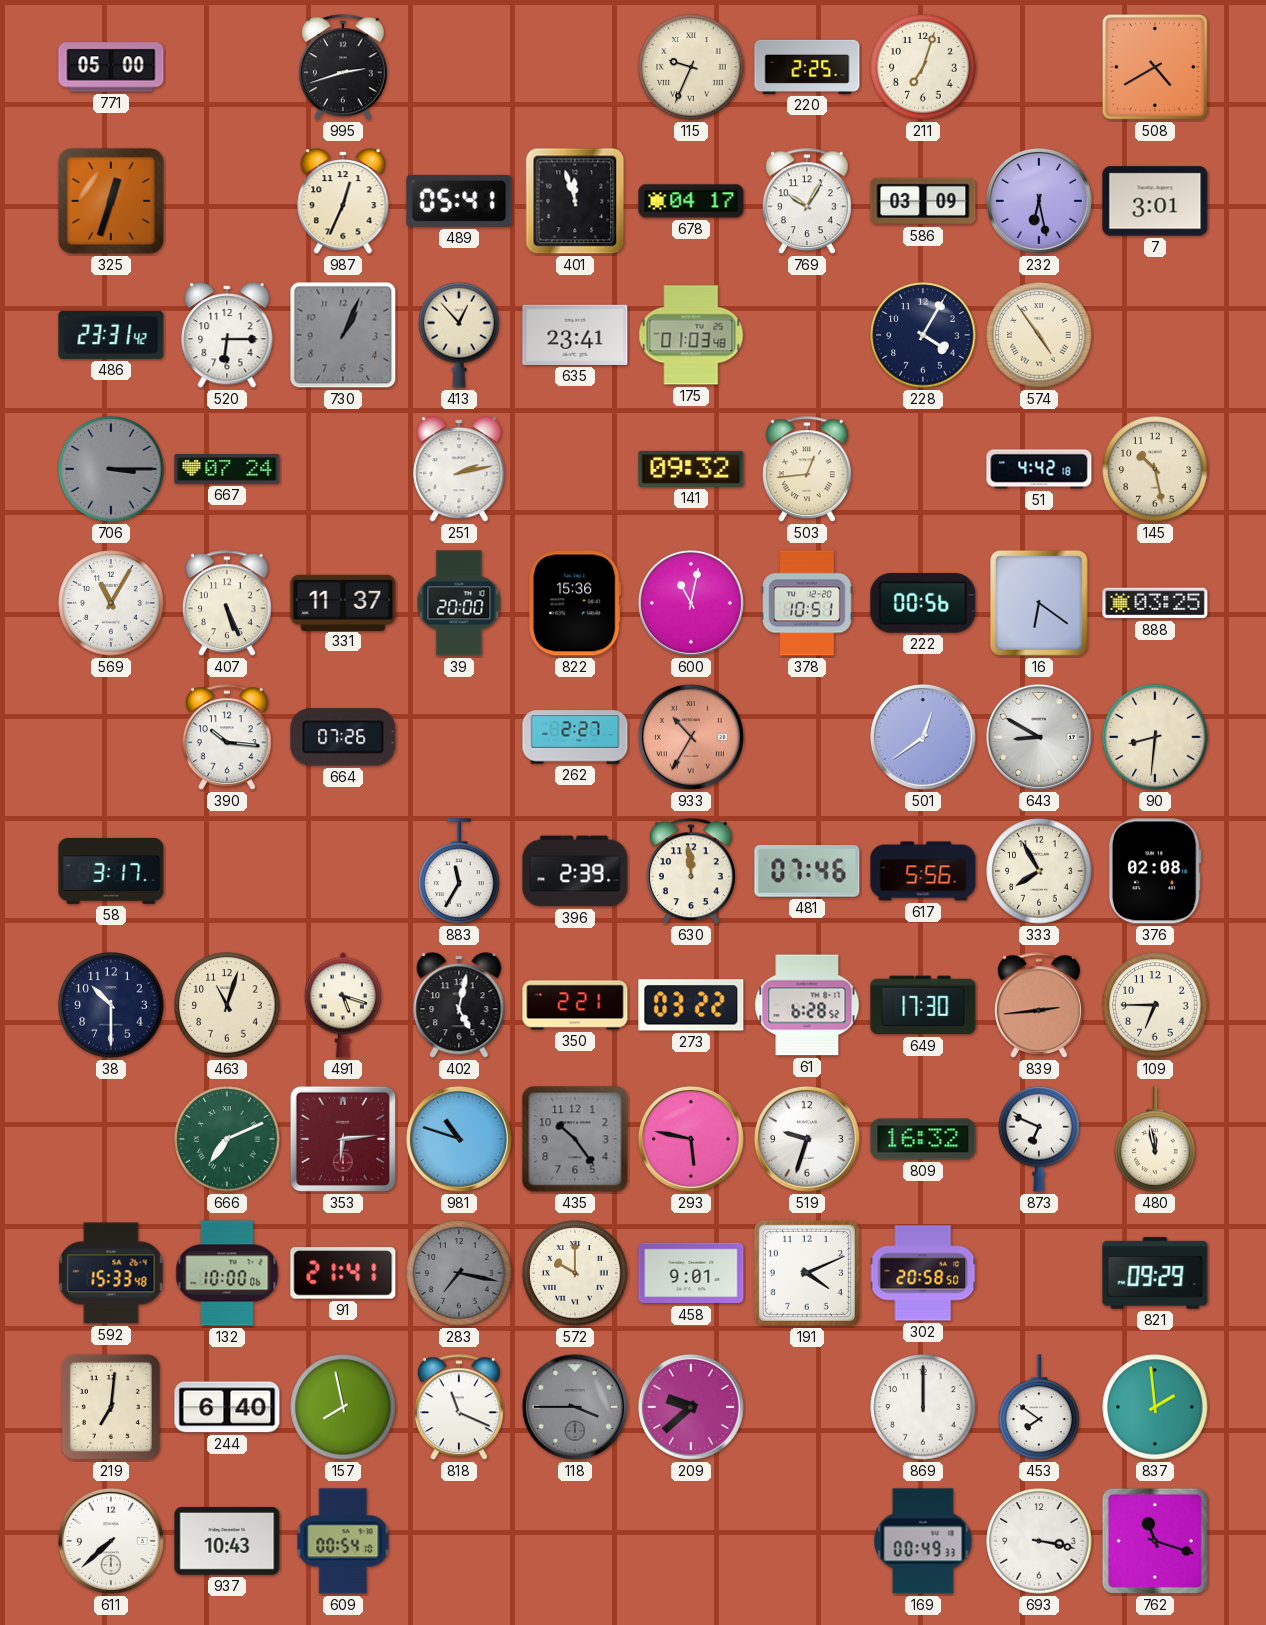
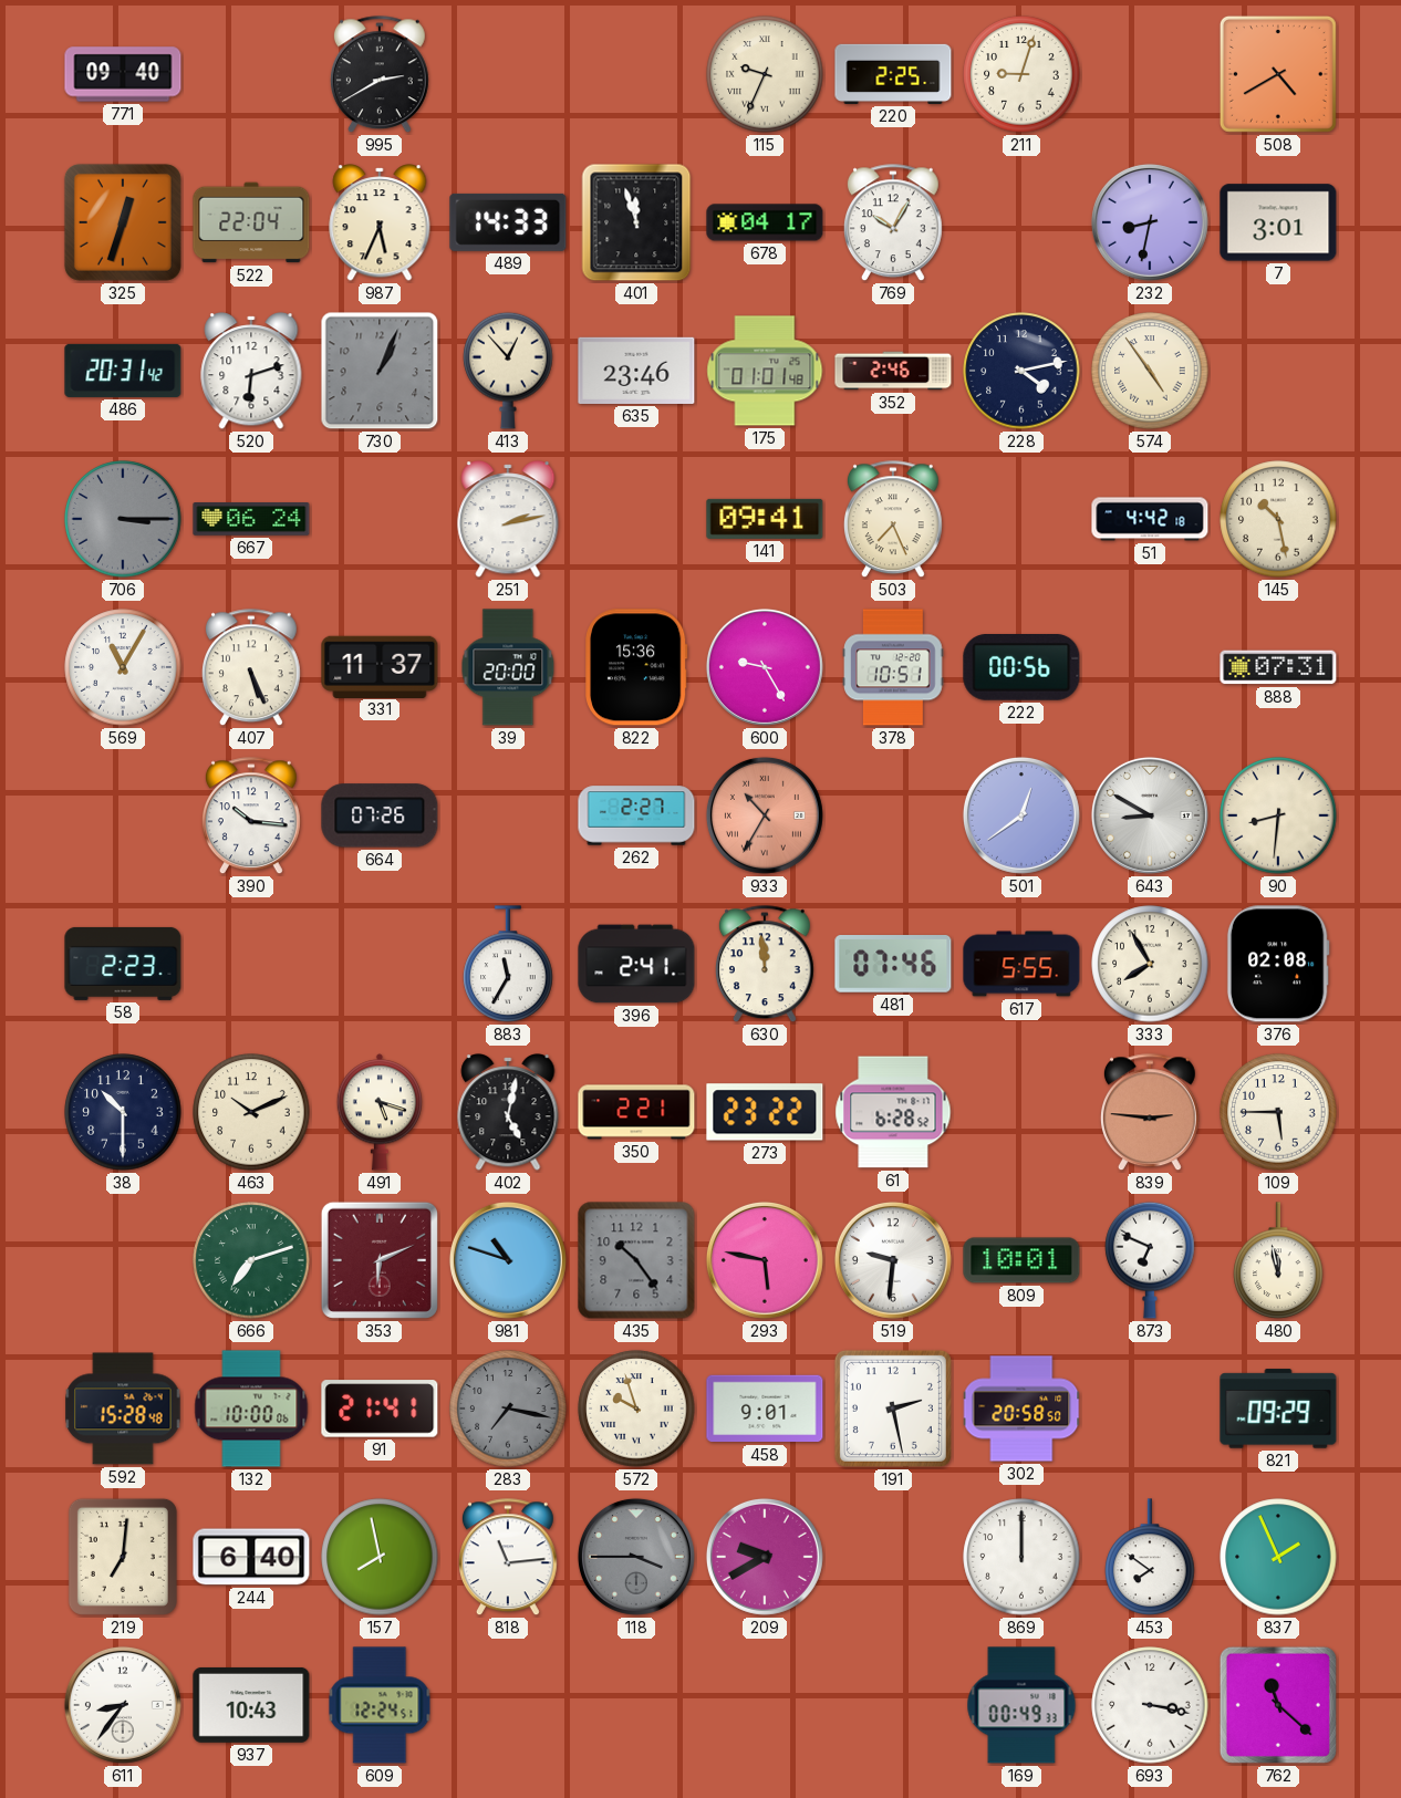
771: 05:00 -> 09:40
995: 2:42 -> 2:40
211: 7:03 -> 9:03
522: none -> 22:04
987: 12:34 -> 5:34
489: 05:41 -> 14:33
586: 03:09 -> none
232: 6:28 -> 8:32
486: 23:31 -> 20:31
520: 6:15 -> 6:12
635: 23:41 -> 23:46
175: 01:03 -> 01:01
352: none -> 2:46
228: 4:05 -> 4:13
667: 07:24 -> 06:24
141: 09:32 -> 09:41
503: 12:44 -> 7:26
600: 11:02 -> 9:25
16: 6:21 -> none
888: 03:25 -> 07:31
58: 3:17 -> 2:23
396: 2:39 -> 2:41
617: 5:56 -> 5:55
463: 11:03 -> 10:11
273: 03:22 -> 23:22
649: 17:30 -> none
839: 2:44 -> 2:46
109: 6:45 -> 5:45
666: 7:11 -> 7:12
353: 6:14 -> 6:11
519: 9:33 -> 9:31
809: 16:32 -> 10:01
592: 15:33 -> 15:28
572: 10:00 -> 9:57
191: 4:11 -> 2:28
818: 11:19 -> 11:14
209: 9:38 -> 9:40
837: 1:59 -> 1:56
611: 7:38 -> 8:36
609: 00:54 -> 12:24
762: 11:18 -> 11:22
